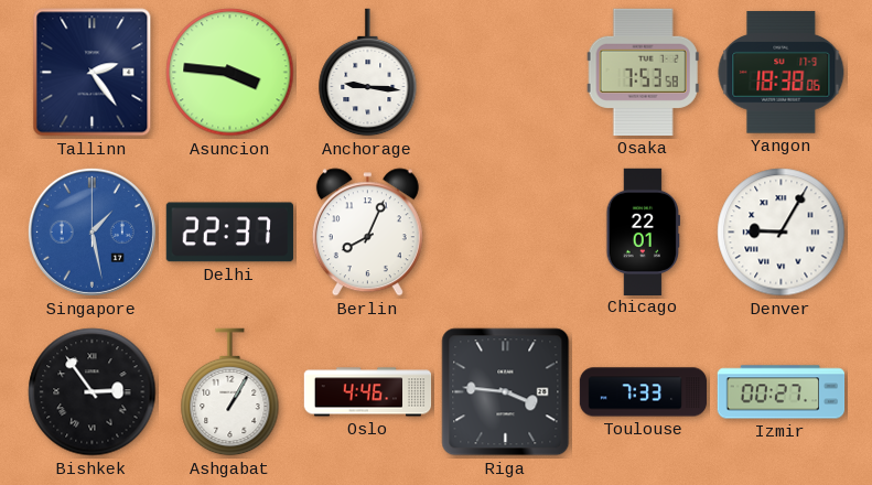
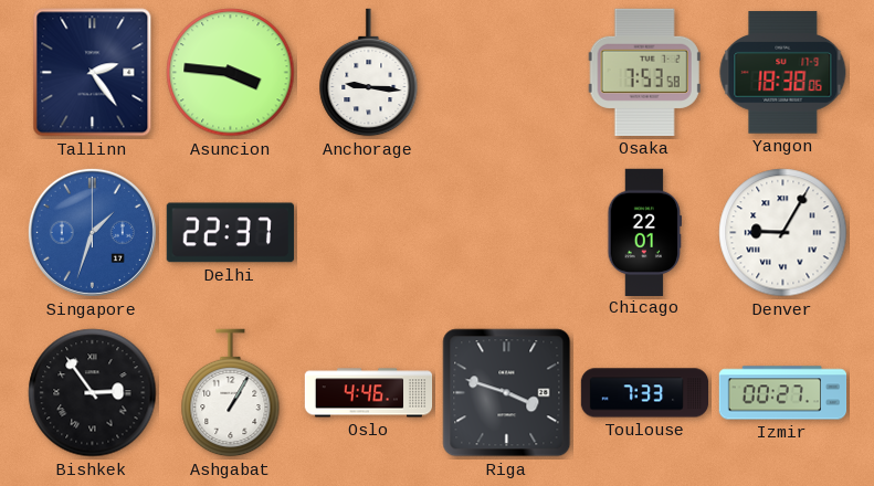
Singapore: 1:28 -> 1:33
Berlin: 8:04 -> none
Riga: 3:46 -> 3:48
